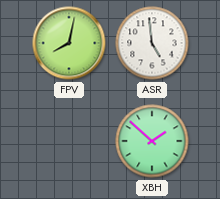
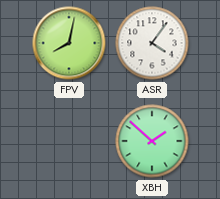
ASR: 4:59 -> 4:06
